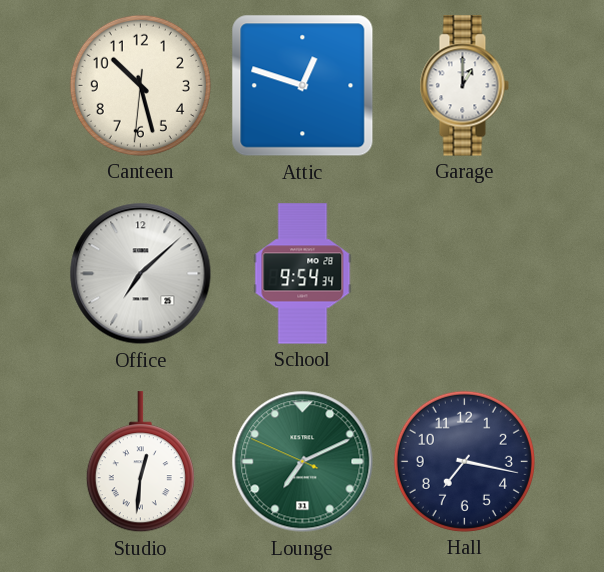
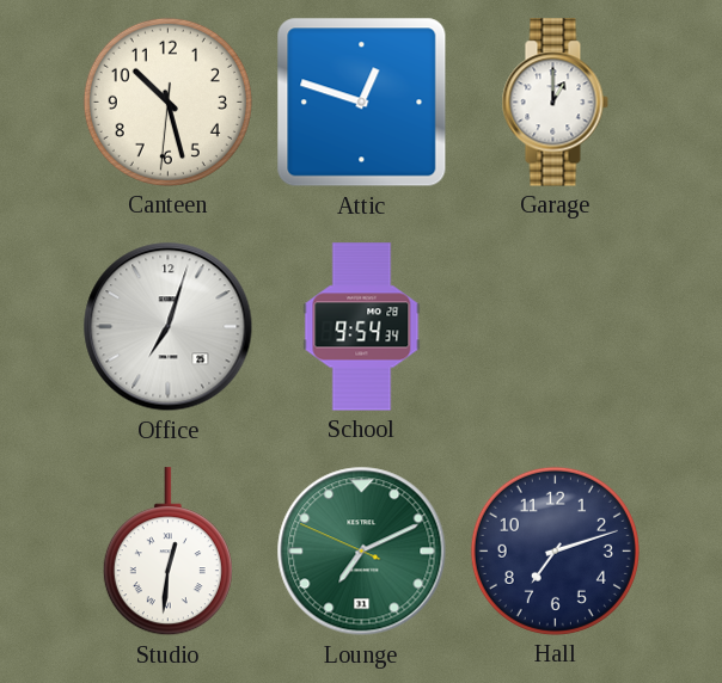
Office: 7:08 -> 7:03
Hall: 7:17 -> 7:12
